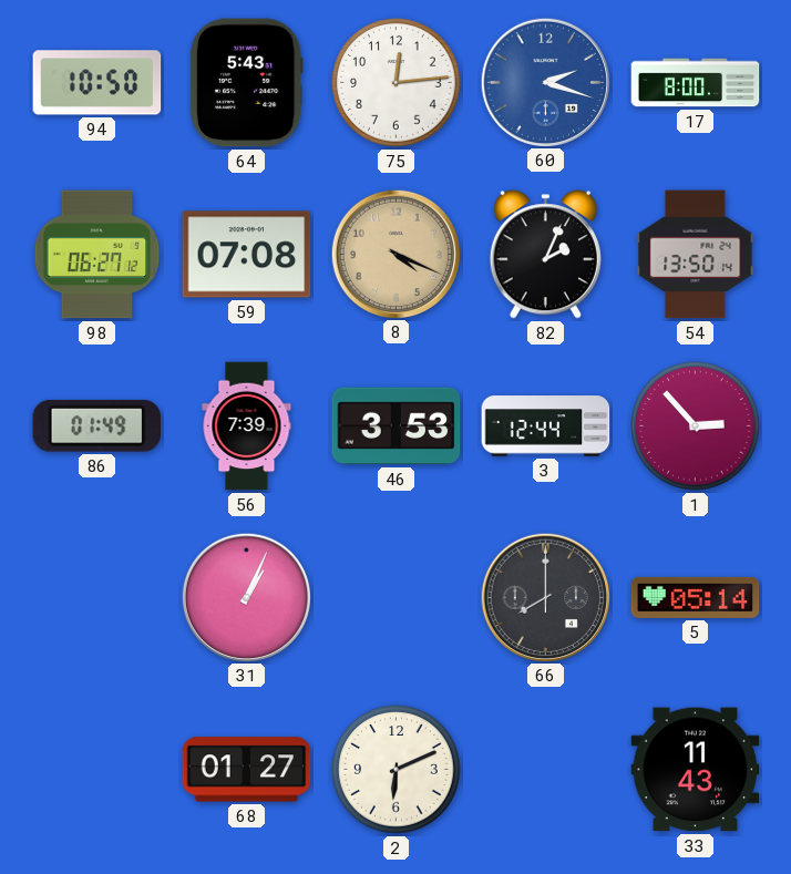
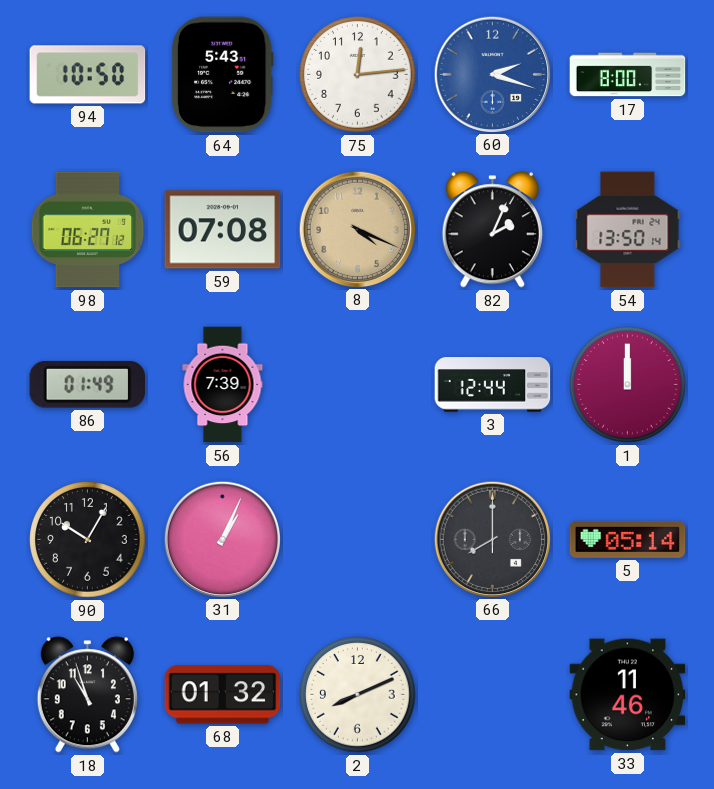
46: 3:53 -> none
1: 2:53 -> 12:00
90: none -> 10:05
18: none -> 10:57
68: 01:27 -> 01:32
2: 6:11 -> 8:11
33: 11:43 -> 11:46
